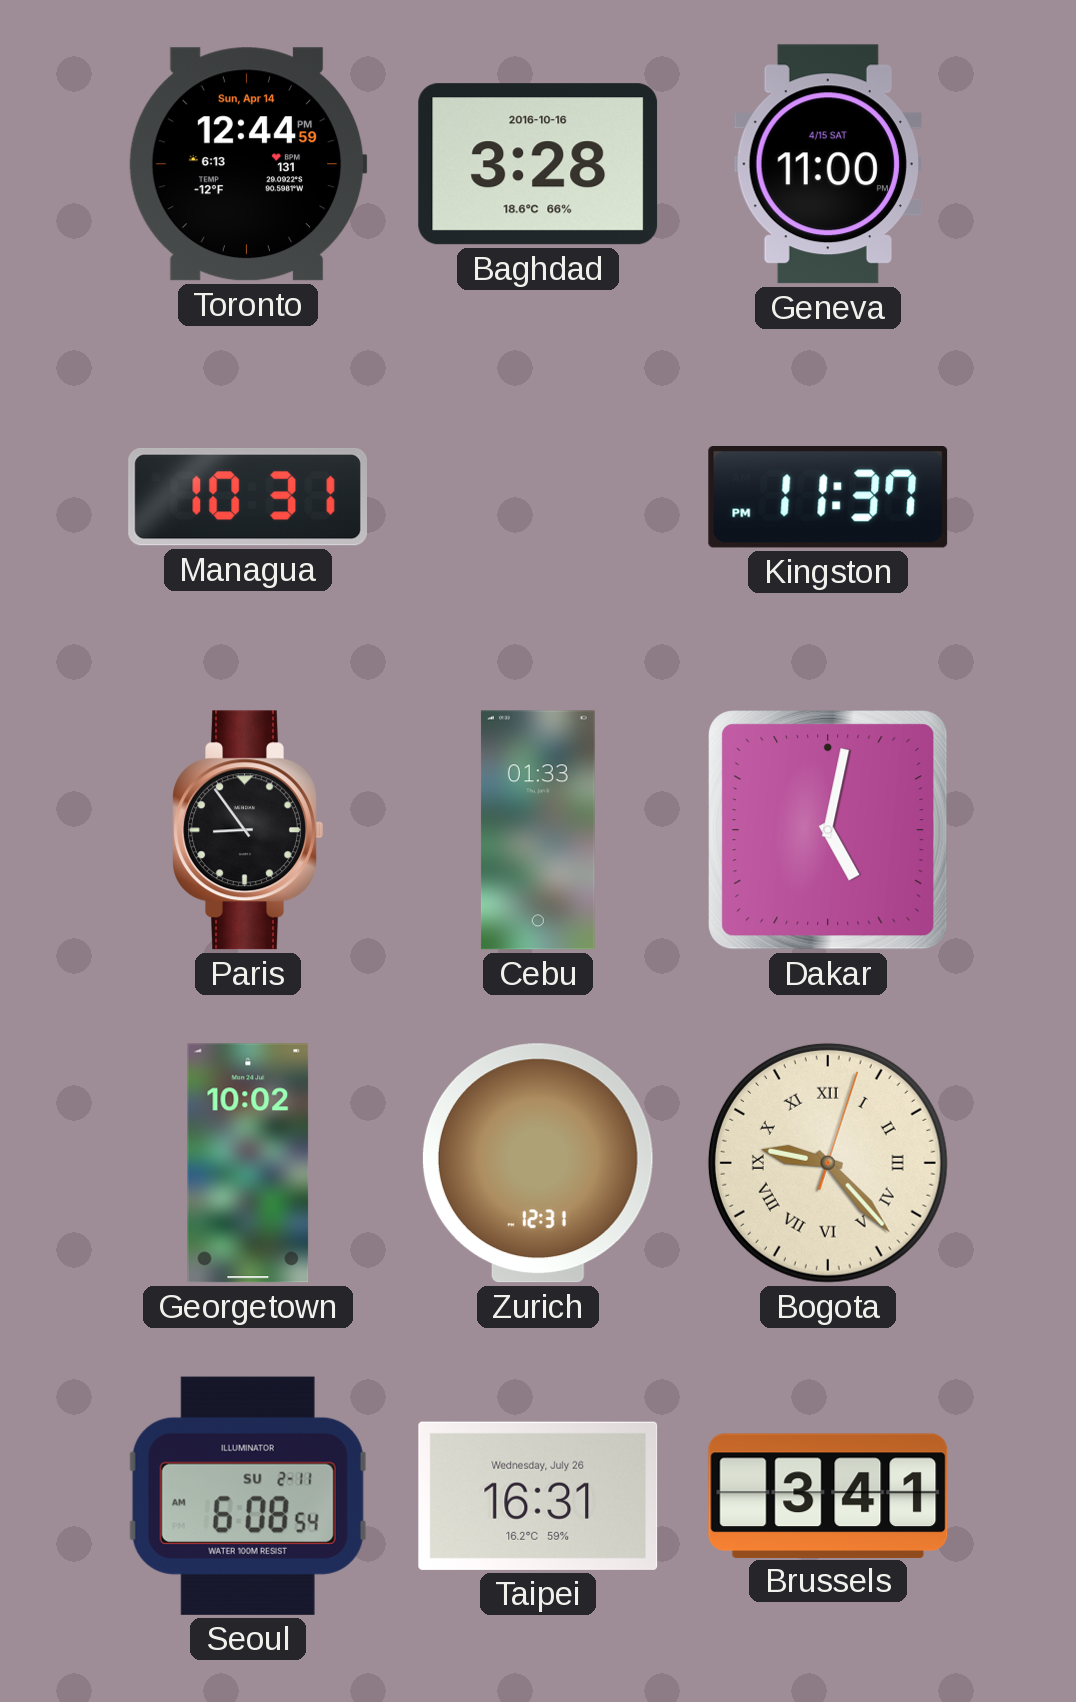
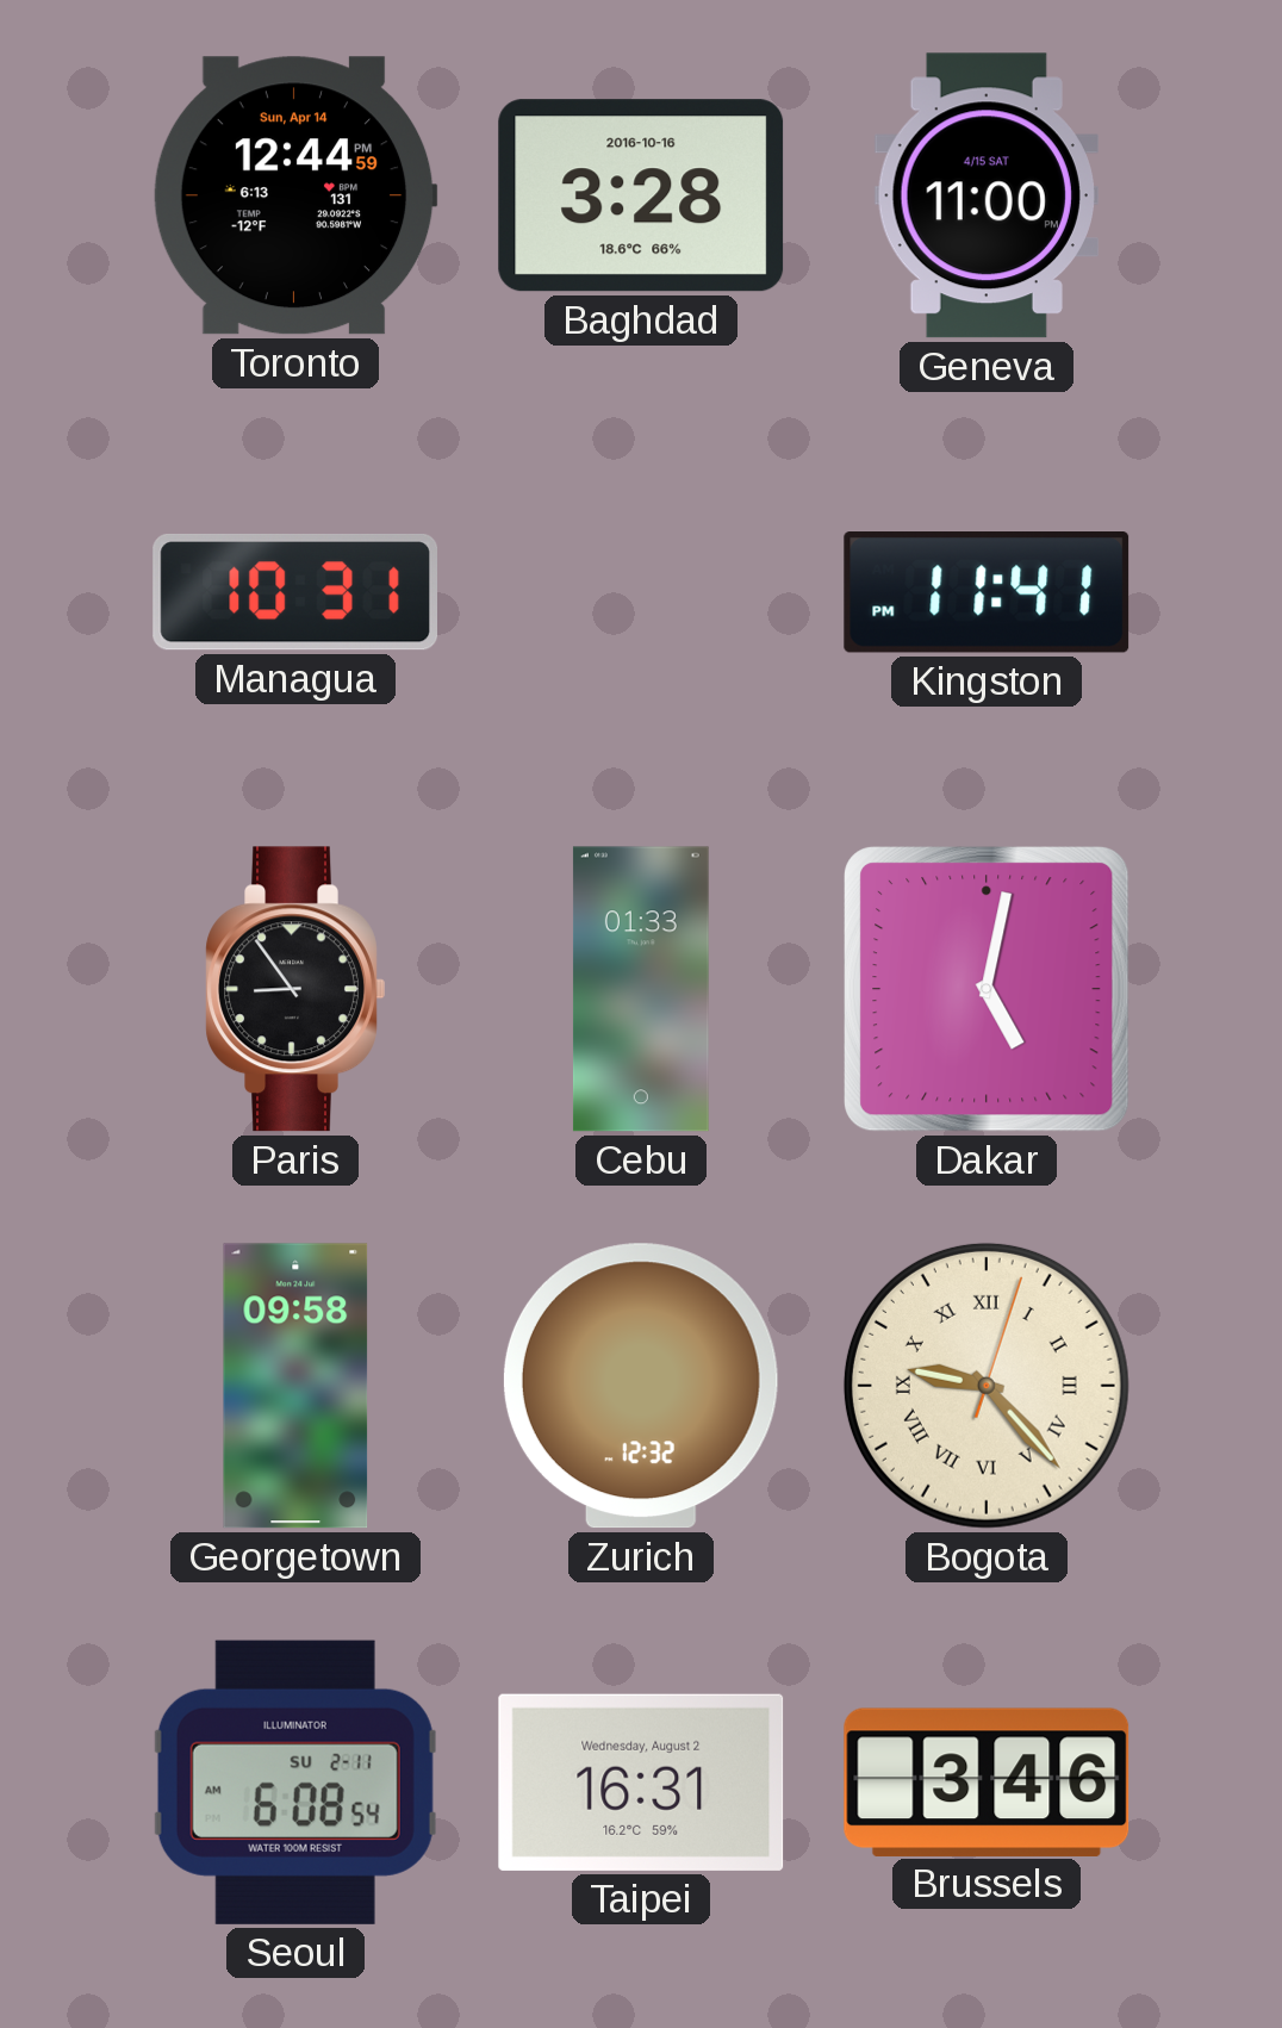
Kingston: 11:37 -> 11:41
Georgetown: 10:02 -> 09:58
Zurich: 12:31 -> 12:32
Taipei date: Wednesday, July 26 -> Wednesday, August 2
Brussels: 3:41 -> 3:46
